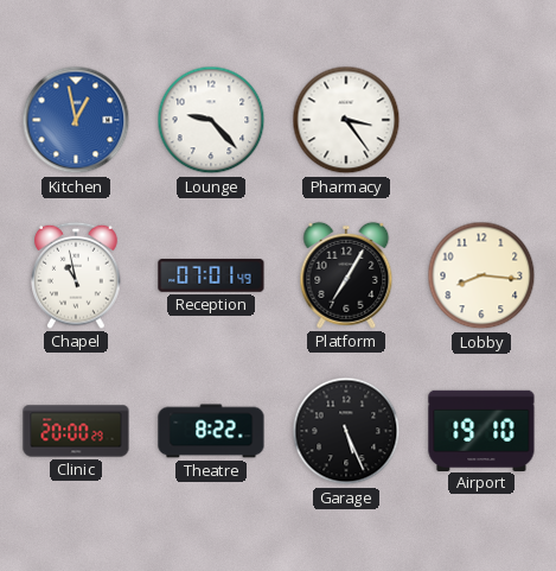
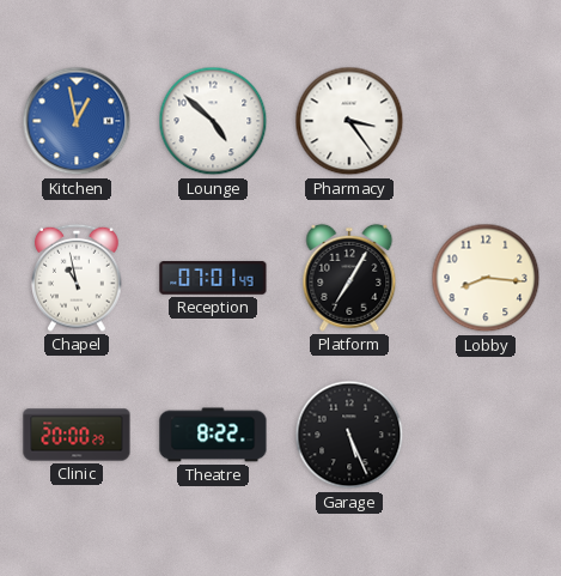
Lounge: 9:23 -> 4:52
Airport: 19:10 -> none
